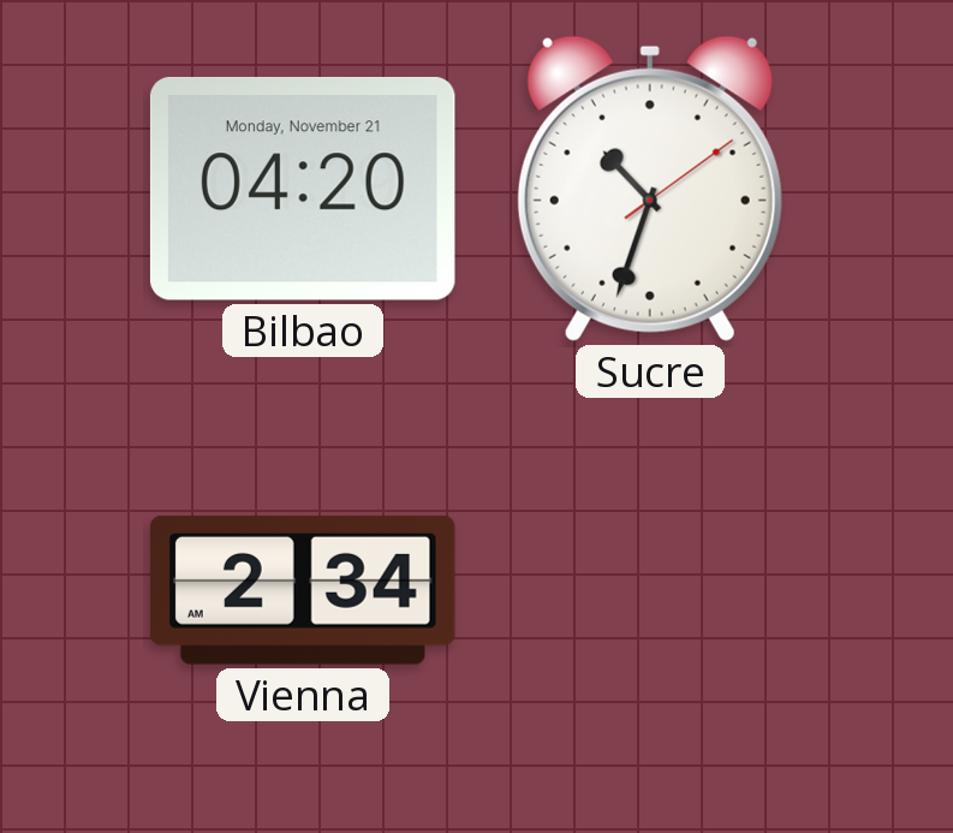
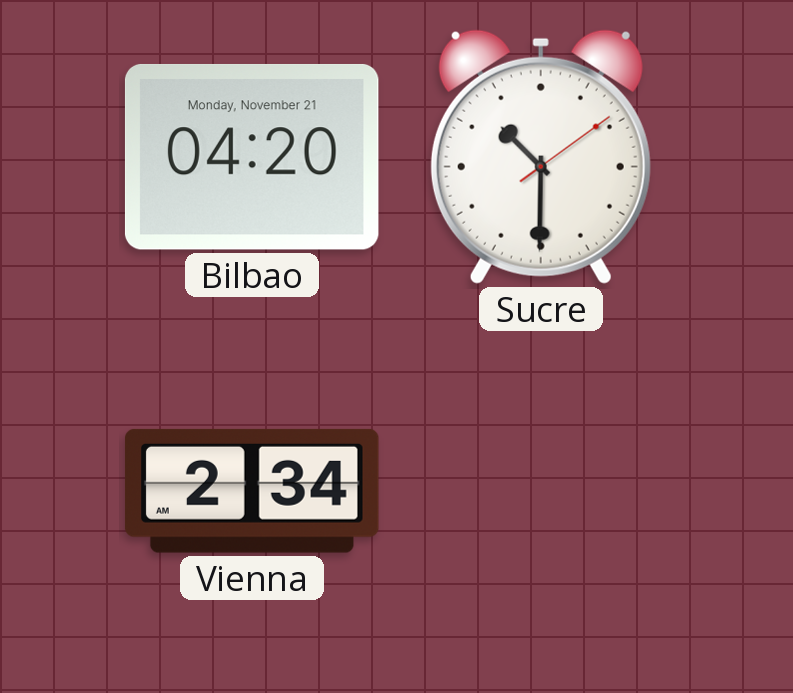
Sucre: 10:33 -> 10:30
